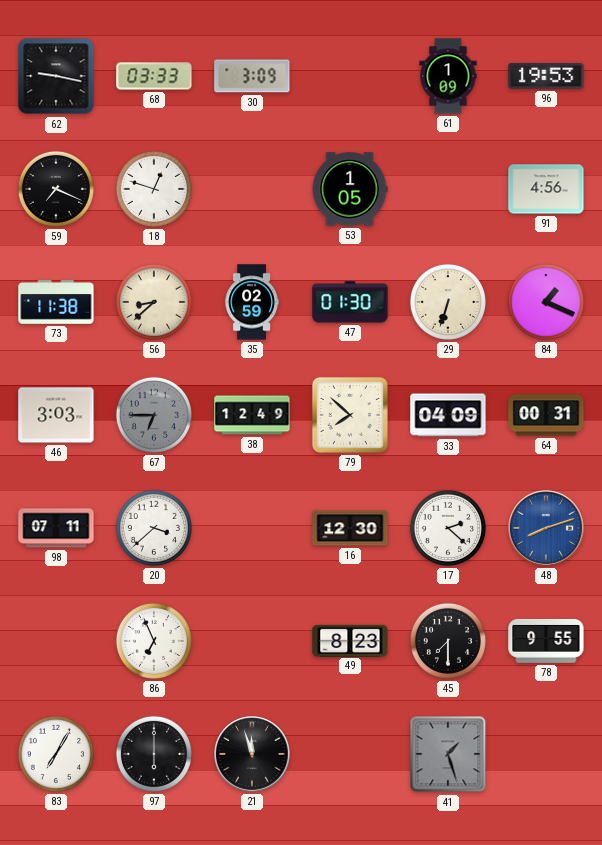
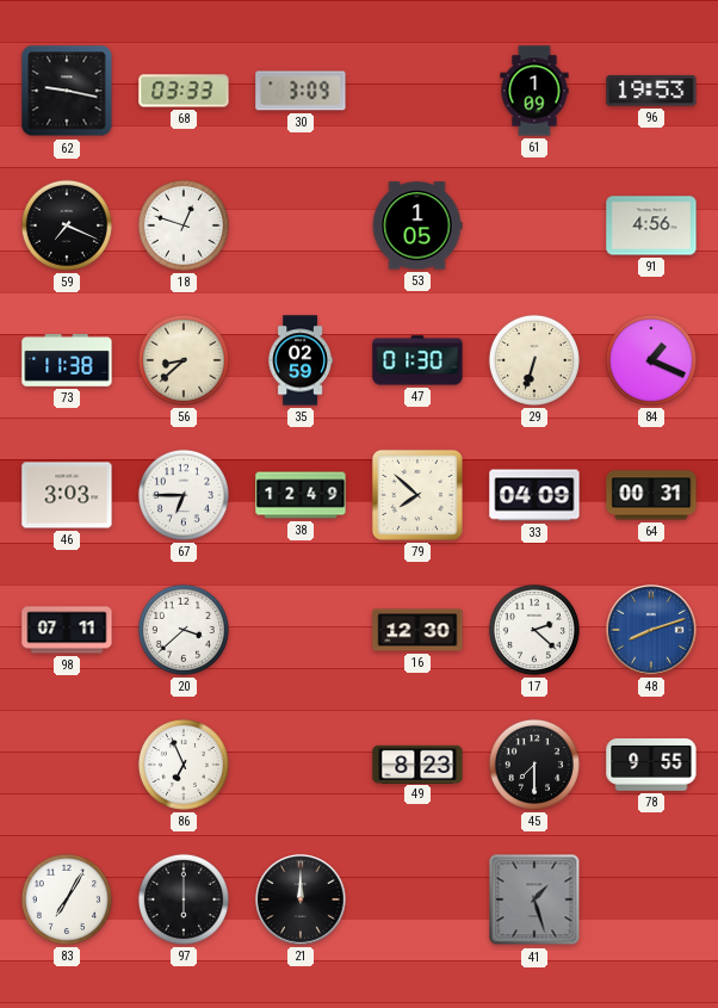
67 dial: grey -> white
21: 11:57 -> 12:00
